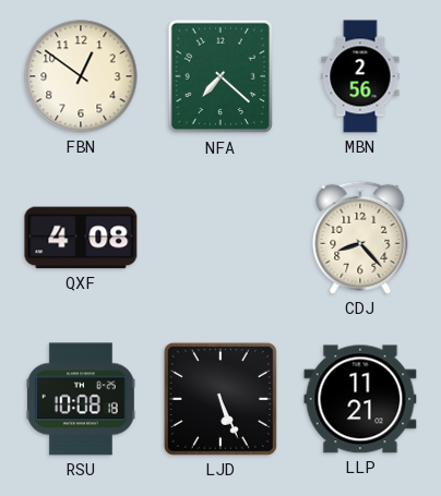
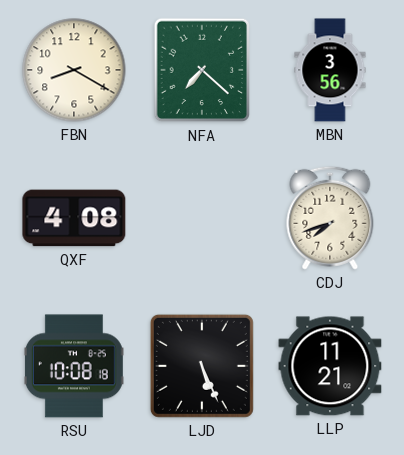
FBN: 12:51 -> 8:20
MBN: 2:56 -> 3:56
CDJ: 8:23 -> 7:42
